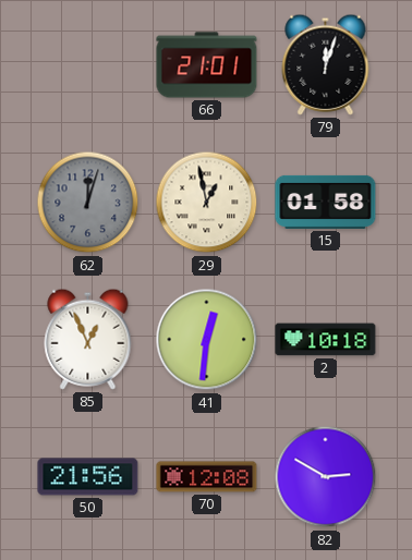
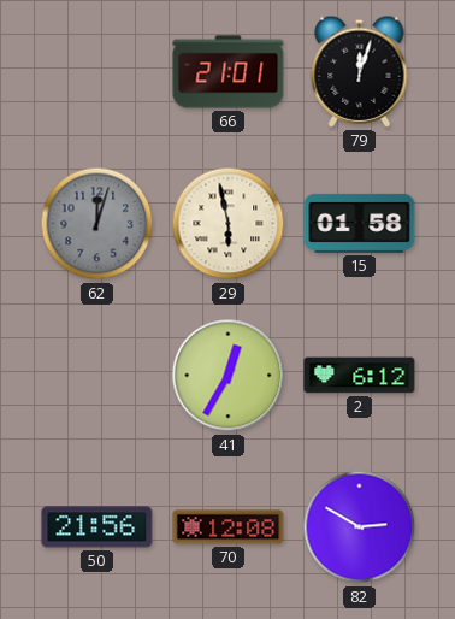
29: 12:58 -> 5:58
85: 12:56 -> none
41: 12:31 -> 12:35
2: 10:18 -> 6:12
